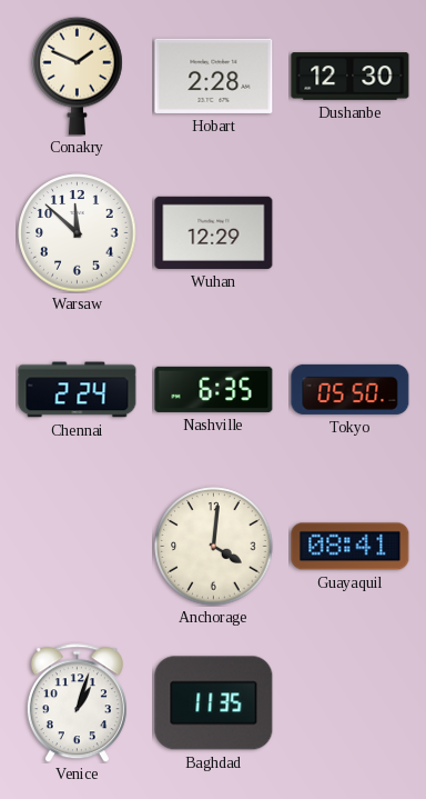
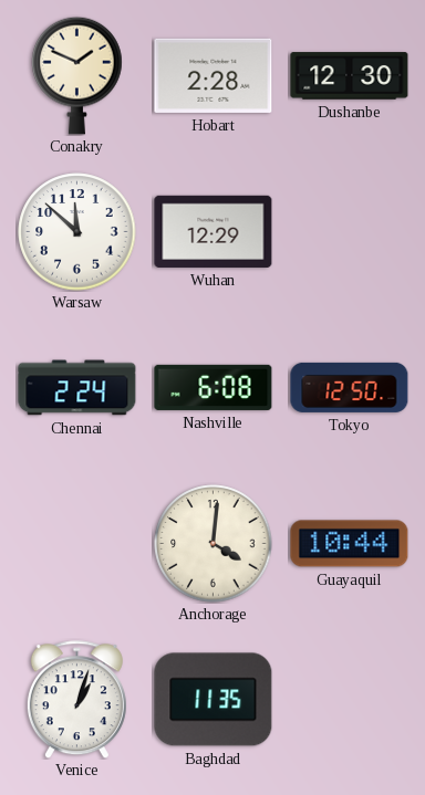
Nashville: 6:35 -> 6:08
Tokyo: 05:50 -> 12:50
Guayaquil: 08:41 -> 10:44
